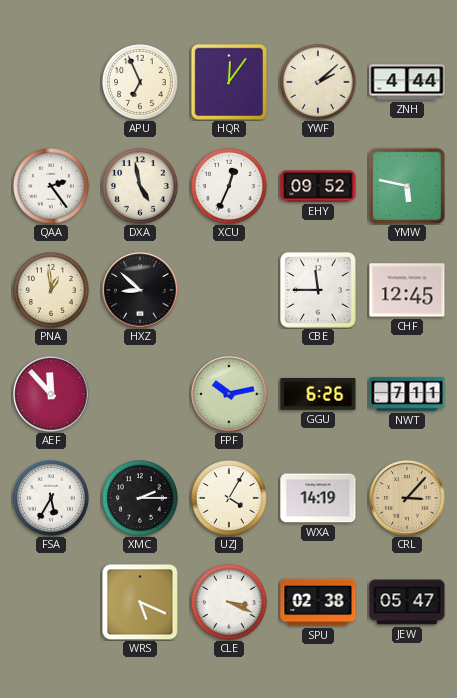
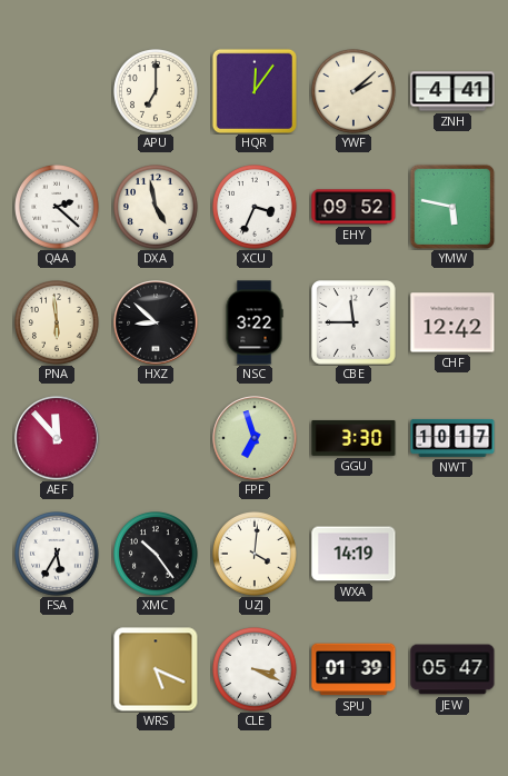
APU: 6:56 -> 7:00
ZNH: 4:44 -> 4:41
QAA: 2:24 -> 2:22
XCU: 12:34 -> 3:34
PNA: 12:59 -> 5:59
NSC: none -> 3:22
CHF: 12:45 -> 12:42
FPF: 10:13 -> 6:57
GGU: 6:26 -> 3:30
NWT: 7:11 -> 10:17
XMC: 2:15 -> 10:24
UZJ: 4:05 -> 4:01
CRL: 3:07 -> none
SPU: 02:38 -> 01:39
